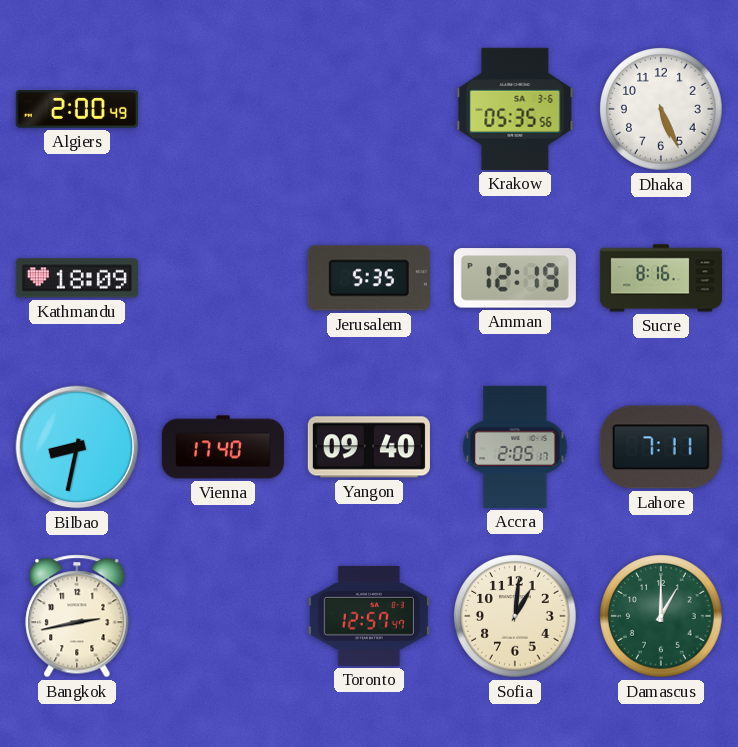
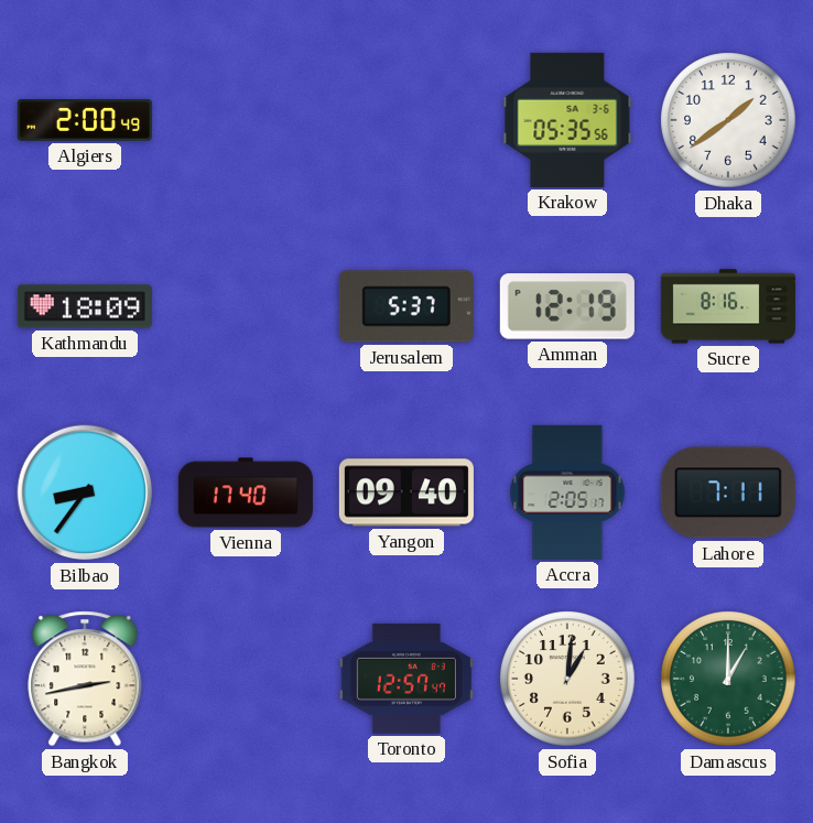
Dhaka: 5:26 -> 1:39
Jerusalem: 5:35 -> 5:37
Bilbao: 8:32 -> 8:36
